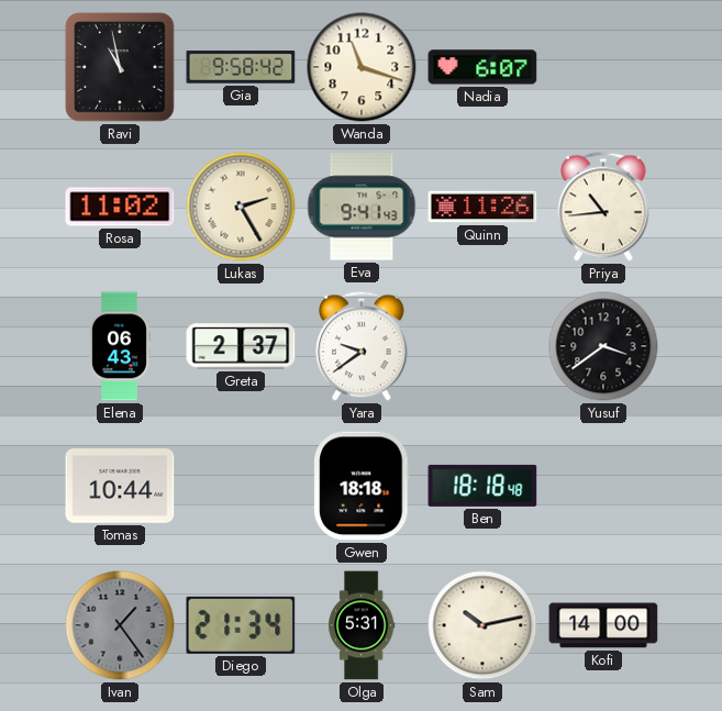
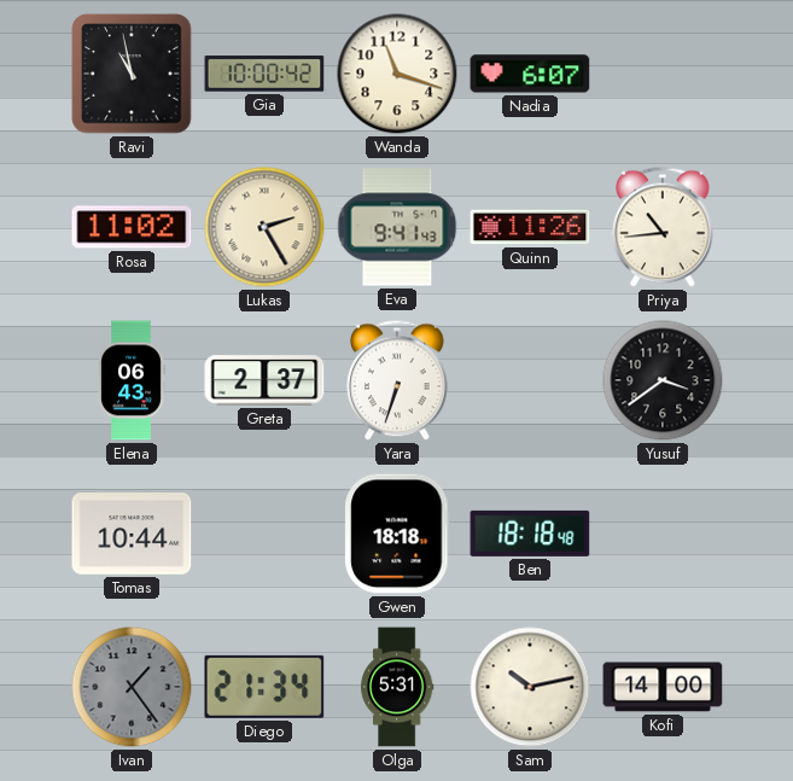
Gia: 9:58 -> 10:00
Yara: 9:39 -> 6:33
